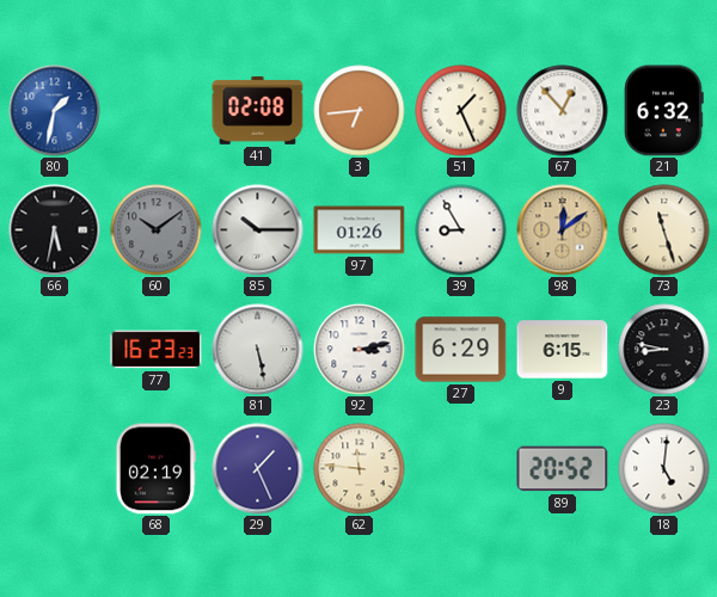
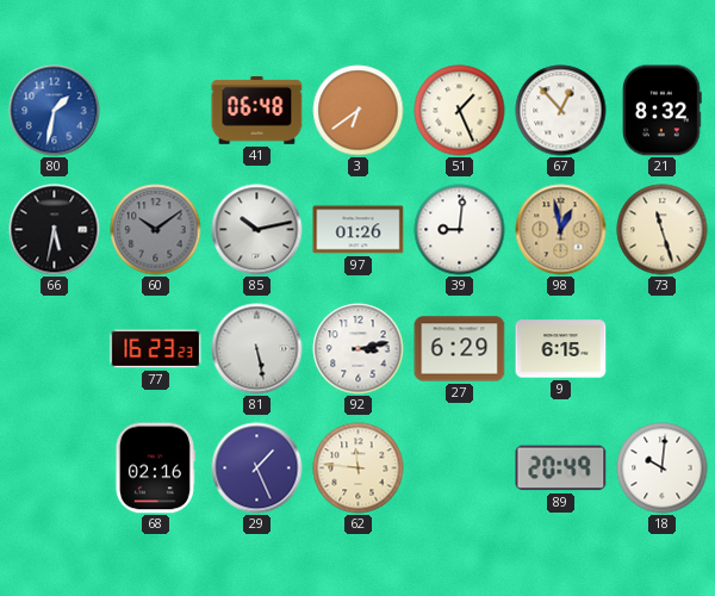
41: 02:08 -> 06:48
3: 6:44 -> 6:39
21: 6:32 -> 8:32
85: 10:15 -> 10:13
39: 8:55 -> 9:01
98: 12:09 -> 12:58
23: 8:47 -> none
68: 02:19 -> 02:16
89: 20:52 -> 20:49
18: 5:01 -> 10:01
